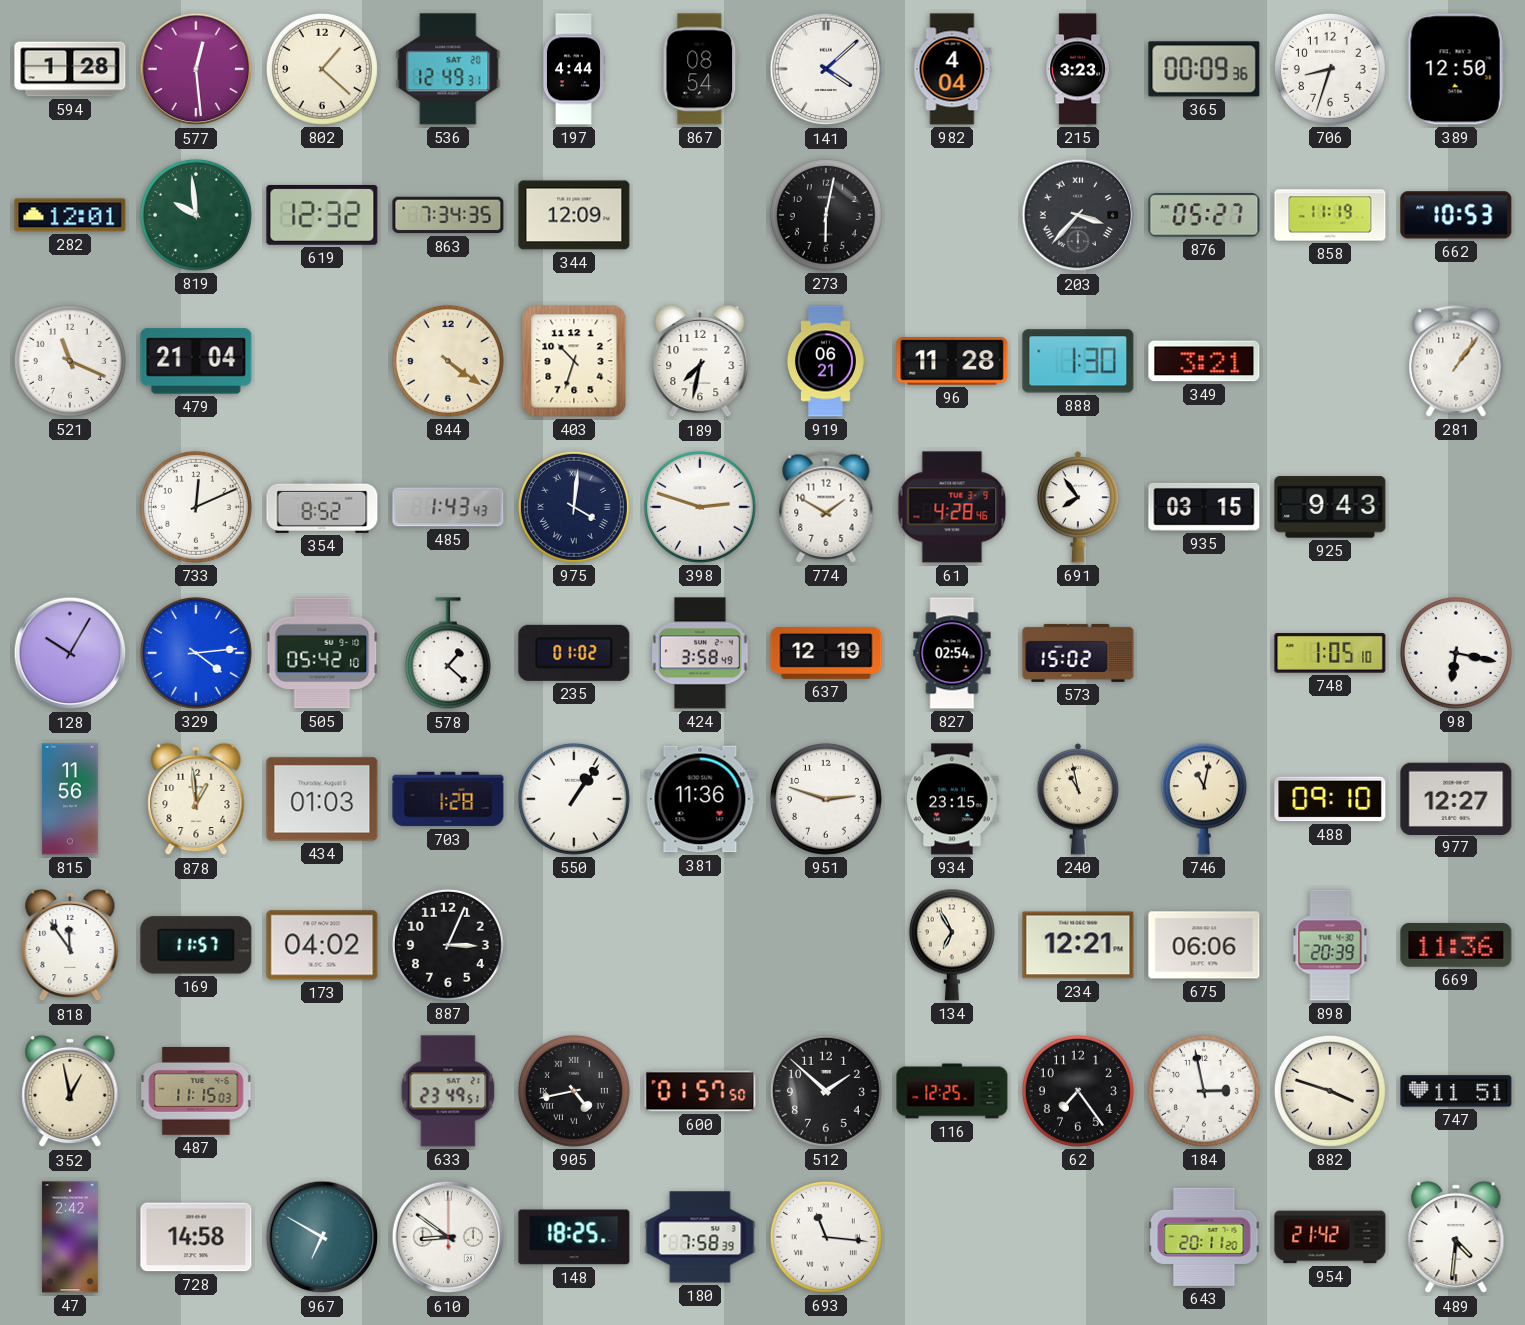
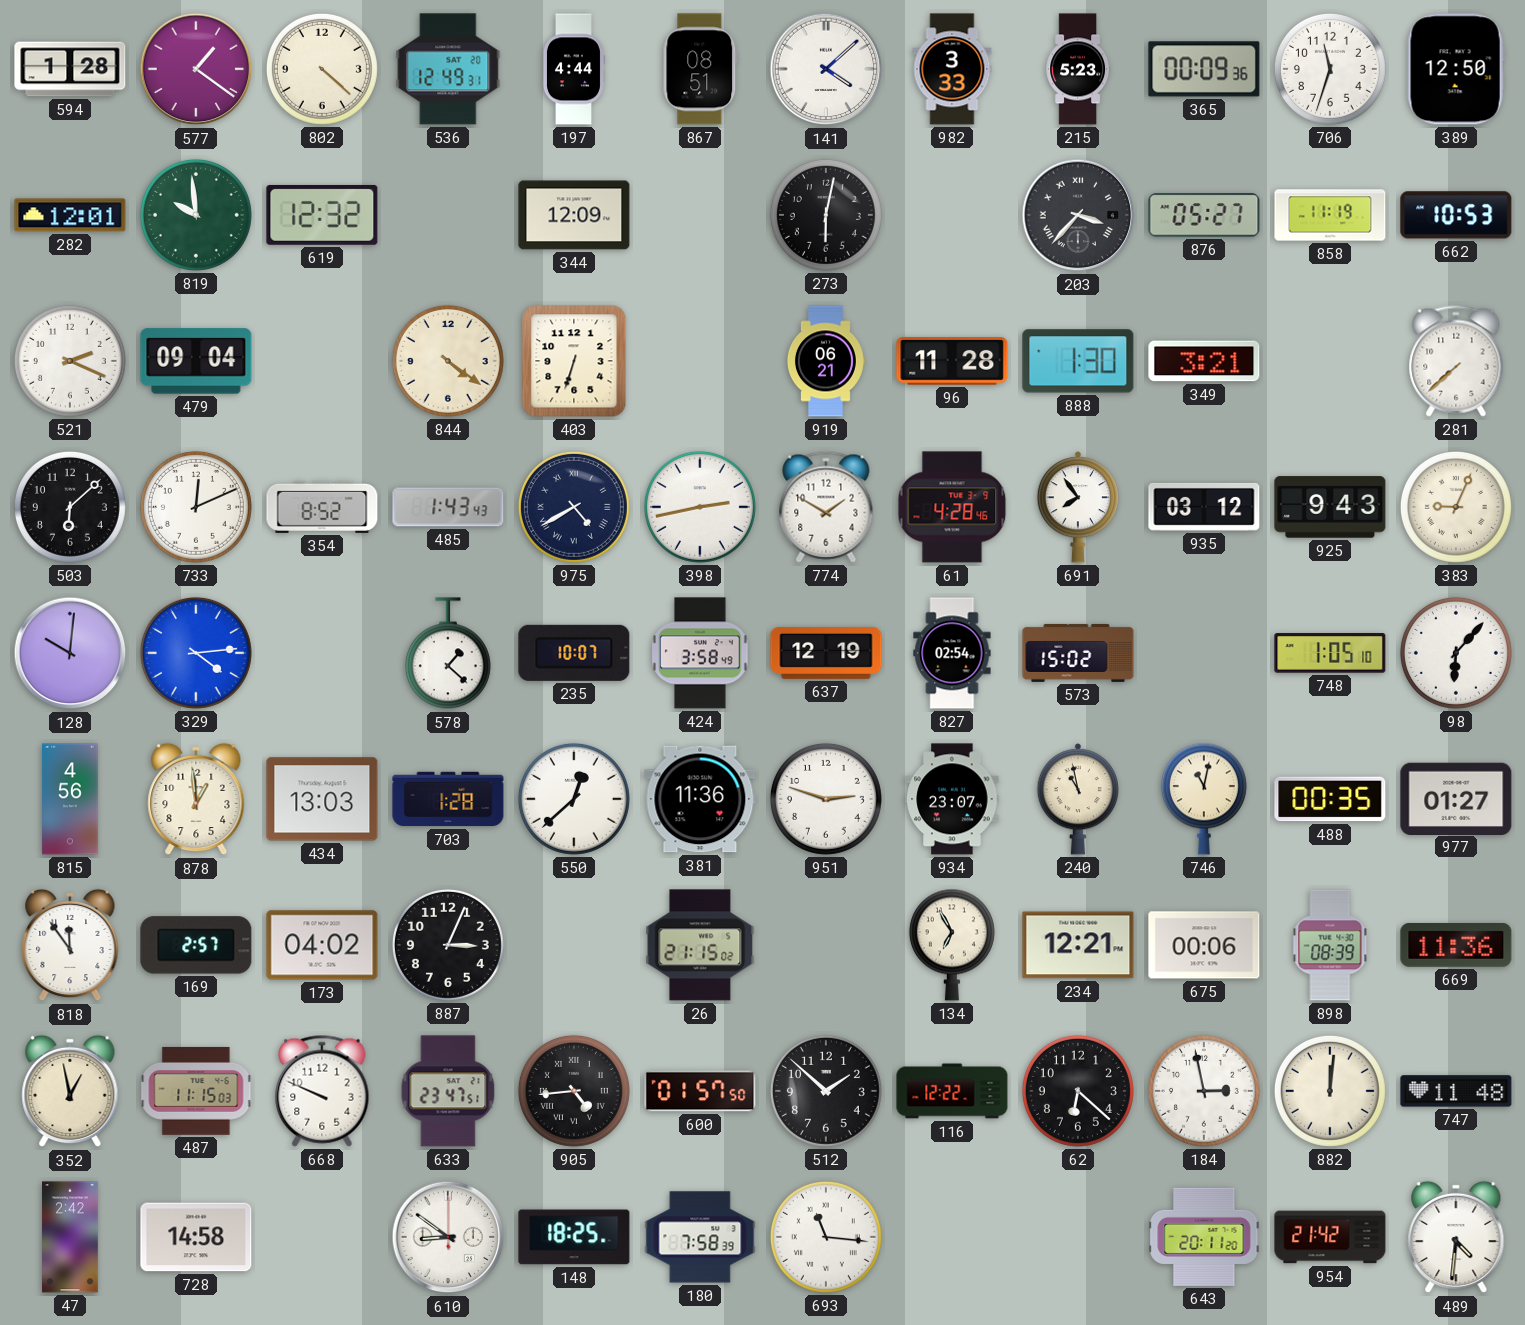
577: 12:29 -> 1:21
802: 1:22 -> 4:22
867: 08:54 -> 08:51
982: 4:04 -> 3:33
215: 3:23 -> 5:23
706: 8:33 -> 11:33
863: 7:34 -> none
521: 11:19 -> 2:19
479: 21:04 -> 09:04
403: 10:33 -> 6:33
189: 7:32 -> none
281: 1:06 -> 7:38
503: none -> 6:08
975: 4:01 -> 4:40
398: 2:48 -> 2:43
935: 03:15 -> 03:12
383: none -> 9:04
128: 10:05 -> 10:01
505: 05:42 -> none
235: 01:02 -> 10:07
98: 6:17 -> 6:07
815: 11:56 -> 4:56
434: 01:03 -> 13:03
550: 1:06 -> 12:38
934: 23:15 -> 23:07
488: 09:10 -> 00:35
977: 12:27 -> 01:27
169: 11:57 -> 2:57
26: none -> 21:15
675: 06:06 -> 00:06
898: 20:39 -> 08:39
668: none -> 9:49
633: 23:49 -> 23:47
905: 4:43 -> 4:44
116: 12:25 -> 12:22
62: 7:24 -> 6:22
882: 3:48 -> 12:01
747: 11:51 -> 11:48
967: 6:50 -> none
